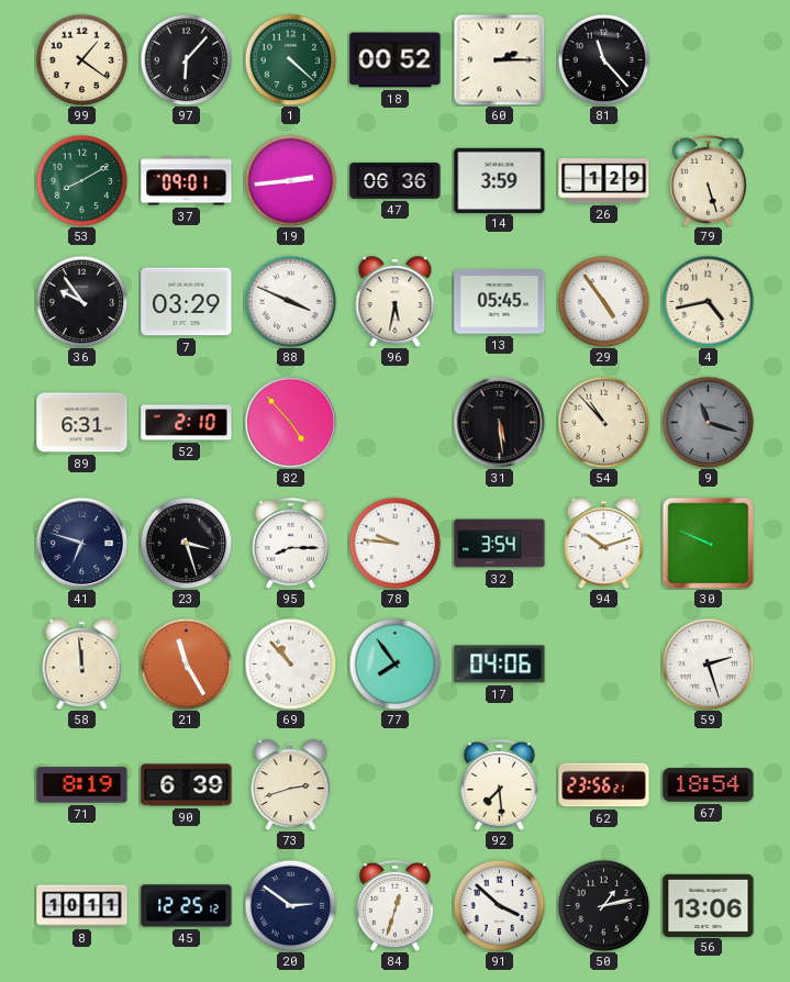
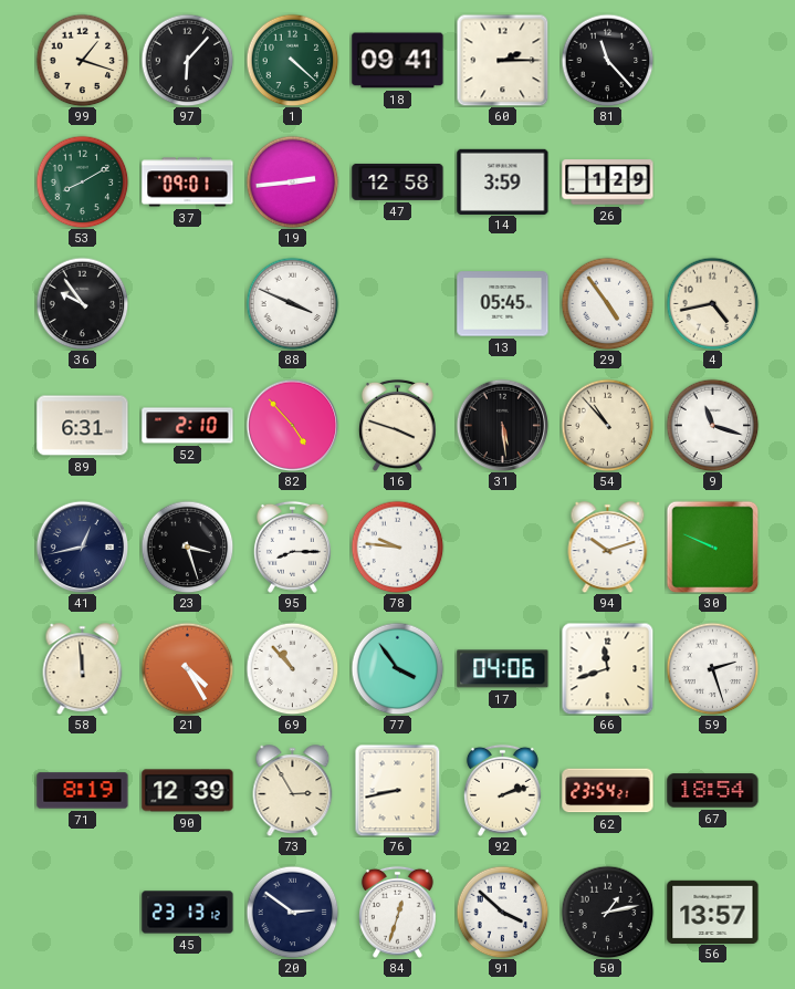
99: 1:21 -> 1:18
18: 00:52 -> 09:41
47: 06:36 -> 12:58
79: 5:27 -> none
7: 03:29 -> none
96: 5:32 -> none
16: none -> 3:48
9 dial: grey -> white
41: 6:48 -> 12:43
32: 3:54 -> none
21: 11:25 -> 4:25
77: 7:54 -> 3:54
66: none -> 11:42
90: 6:39 -> 12:39
73: 2:42 -> 2:55
76: none -> 8:43
92: 7:29 -> 2:12
62: 23:56 -> 23:54
8: 10:11 -> none
45: 12:25 -> 23:13
56: 13:06 -> 13:57
